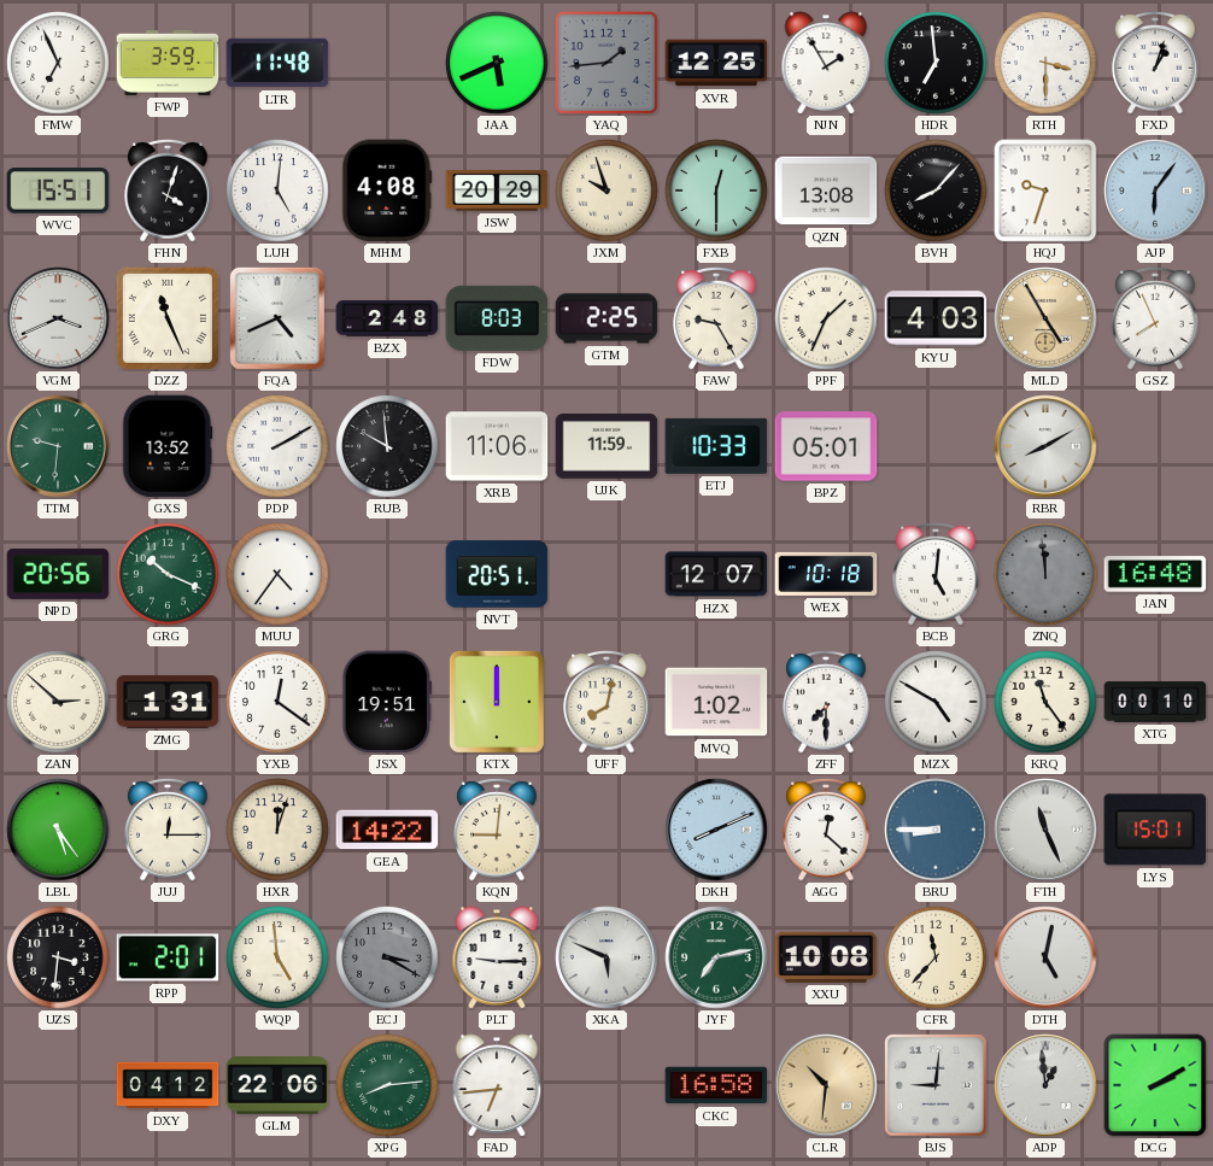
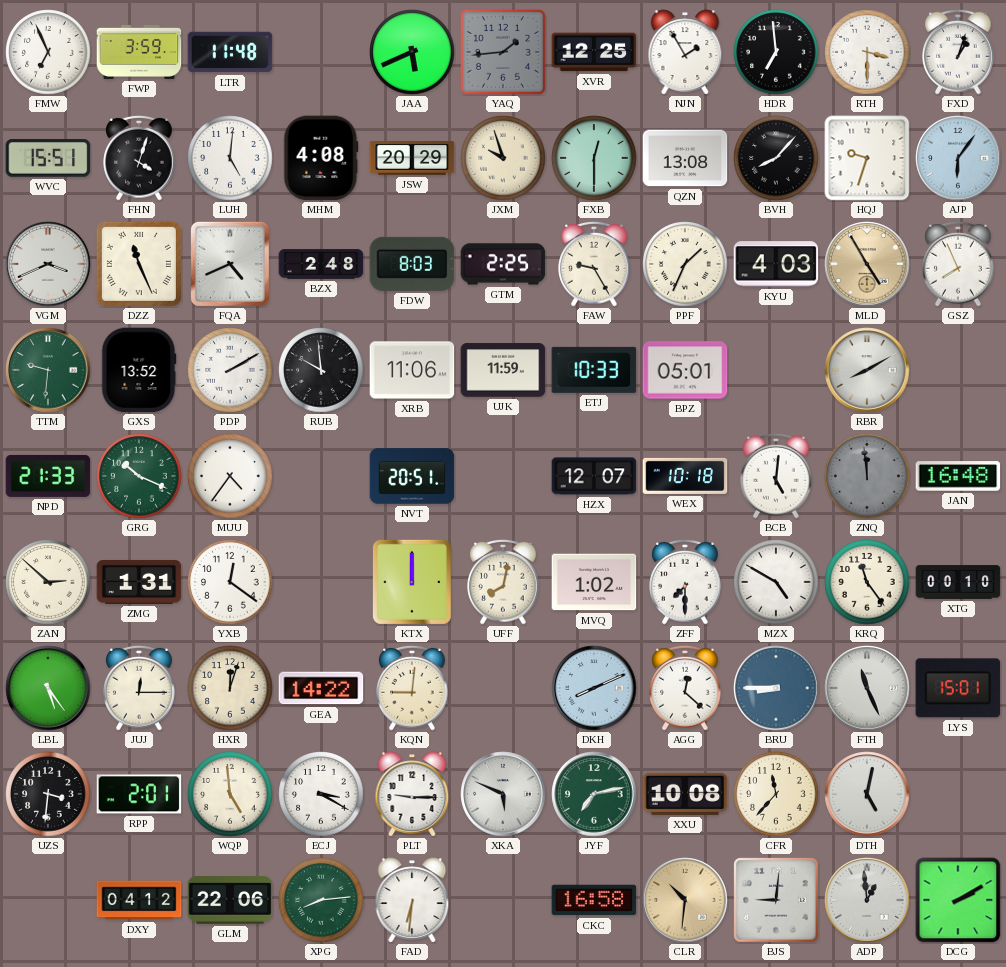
NPD: 20:56 -> 21:33
JSX: 19:51 -> none
ECJ dial: grey -> white
FAD: 6:44 -> 6:31
